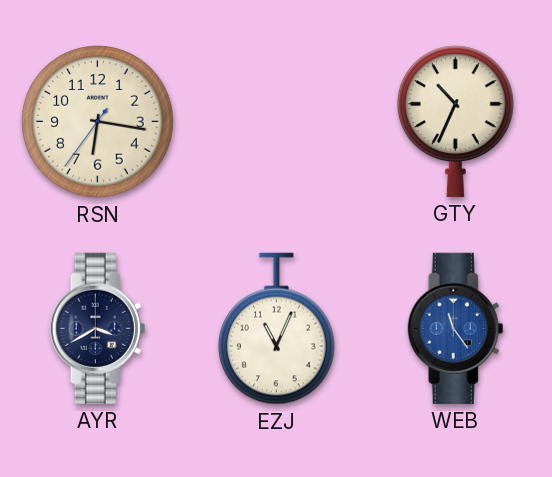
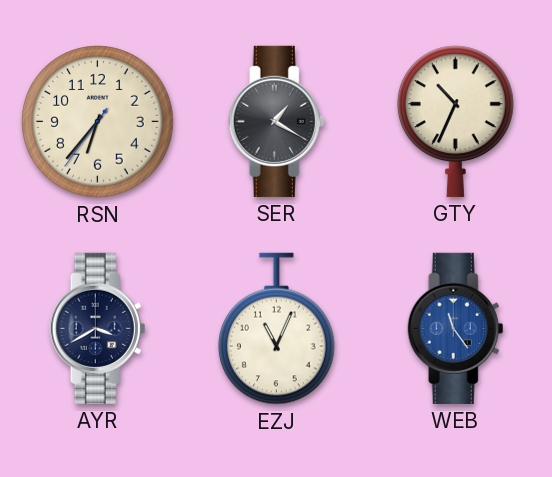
RSN: 6:16 -> 6:36
SER: none -> 1:20
